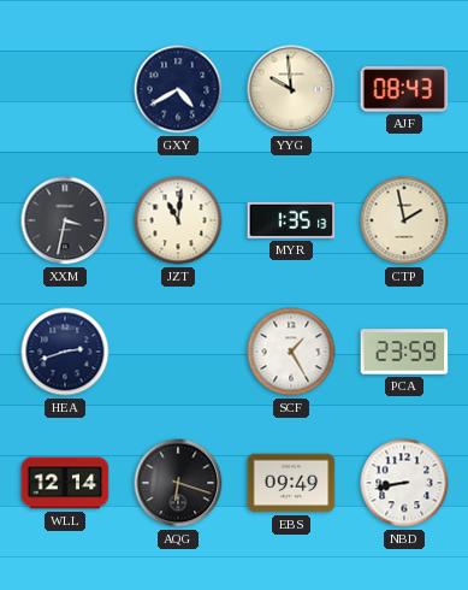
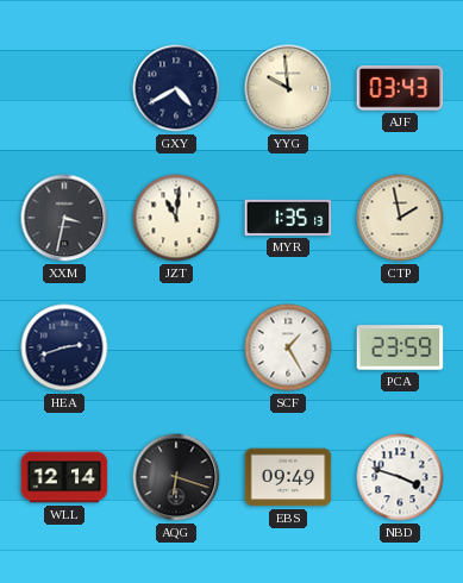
AJF: 08:43 -> 03:43
NBD: 8:43 -> 3:48
